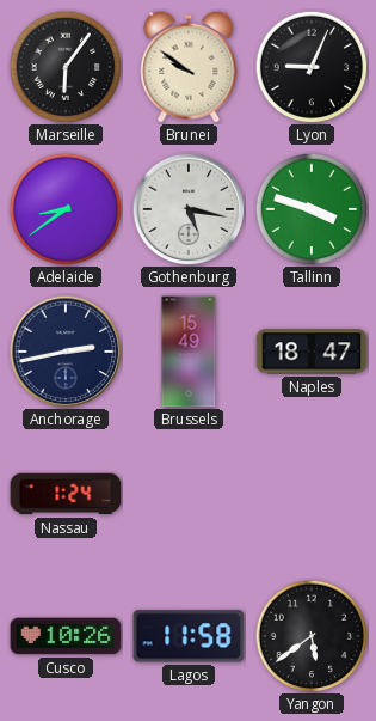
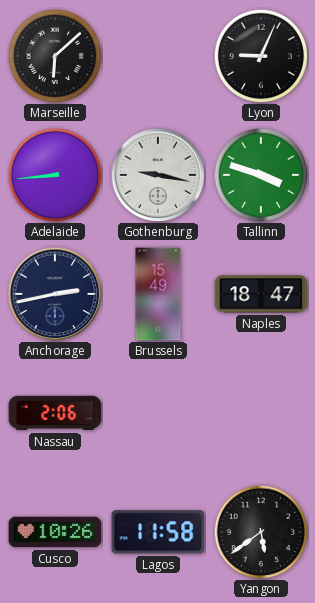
Marseille: 6:06 -> 6:08
Brunei: 9:51 -> none
Adelaide: 8:39 -> 8:44
Gothenburg: 5:17 -> 9:17
Nassau: 1:24 -> 2:06
